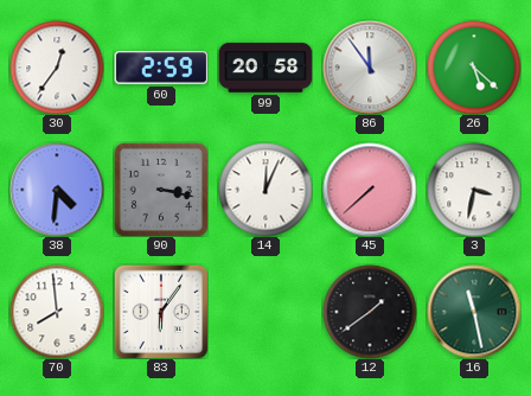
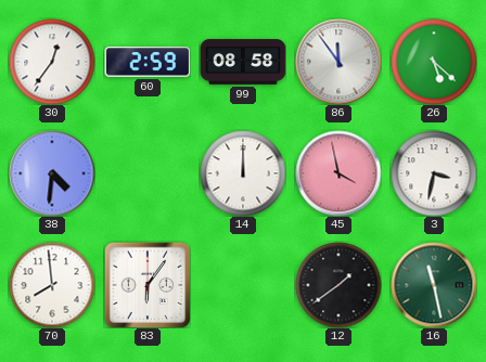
99: 20:58 -> 08:58
90: 3:17 -> none
14: 12:04 -> 12:00
45: 7:38 -> 3:58
